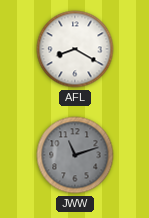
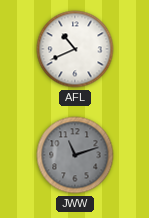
AFL: 8:20 -> 10:41
